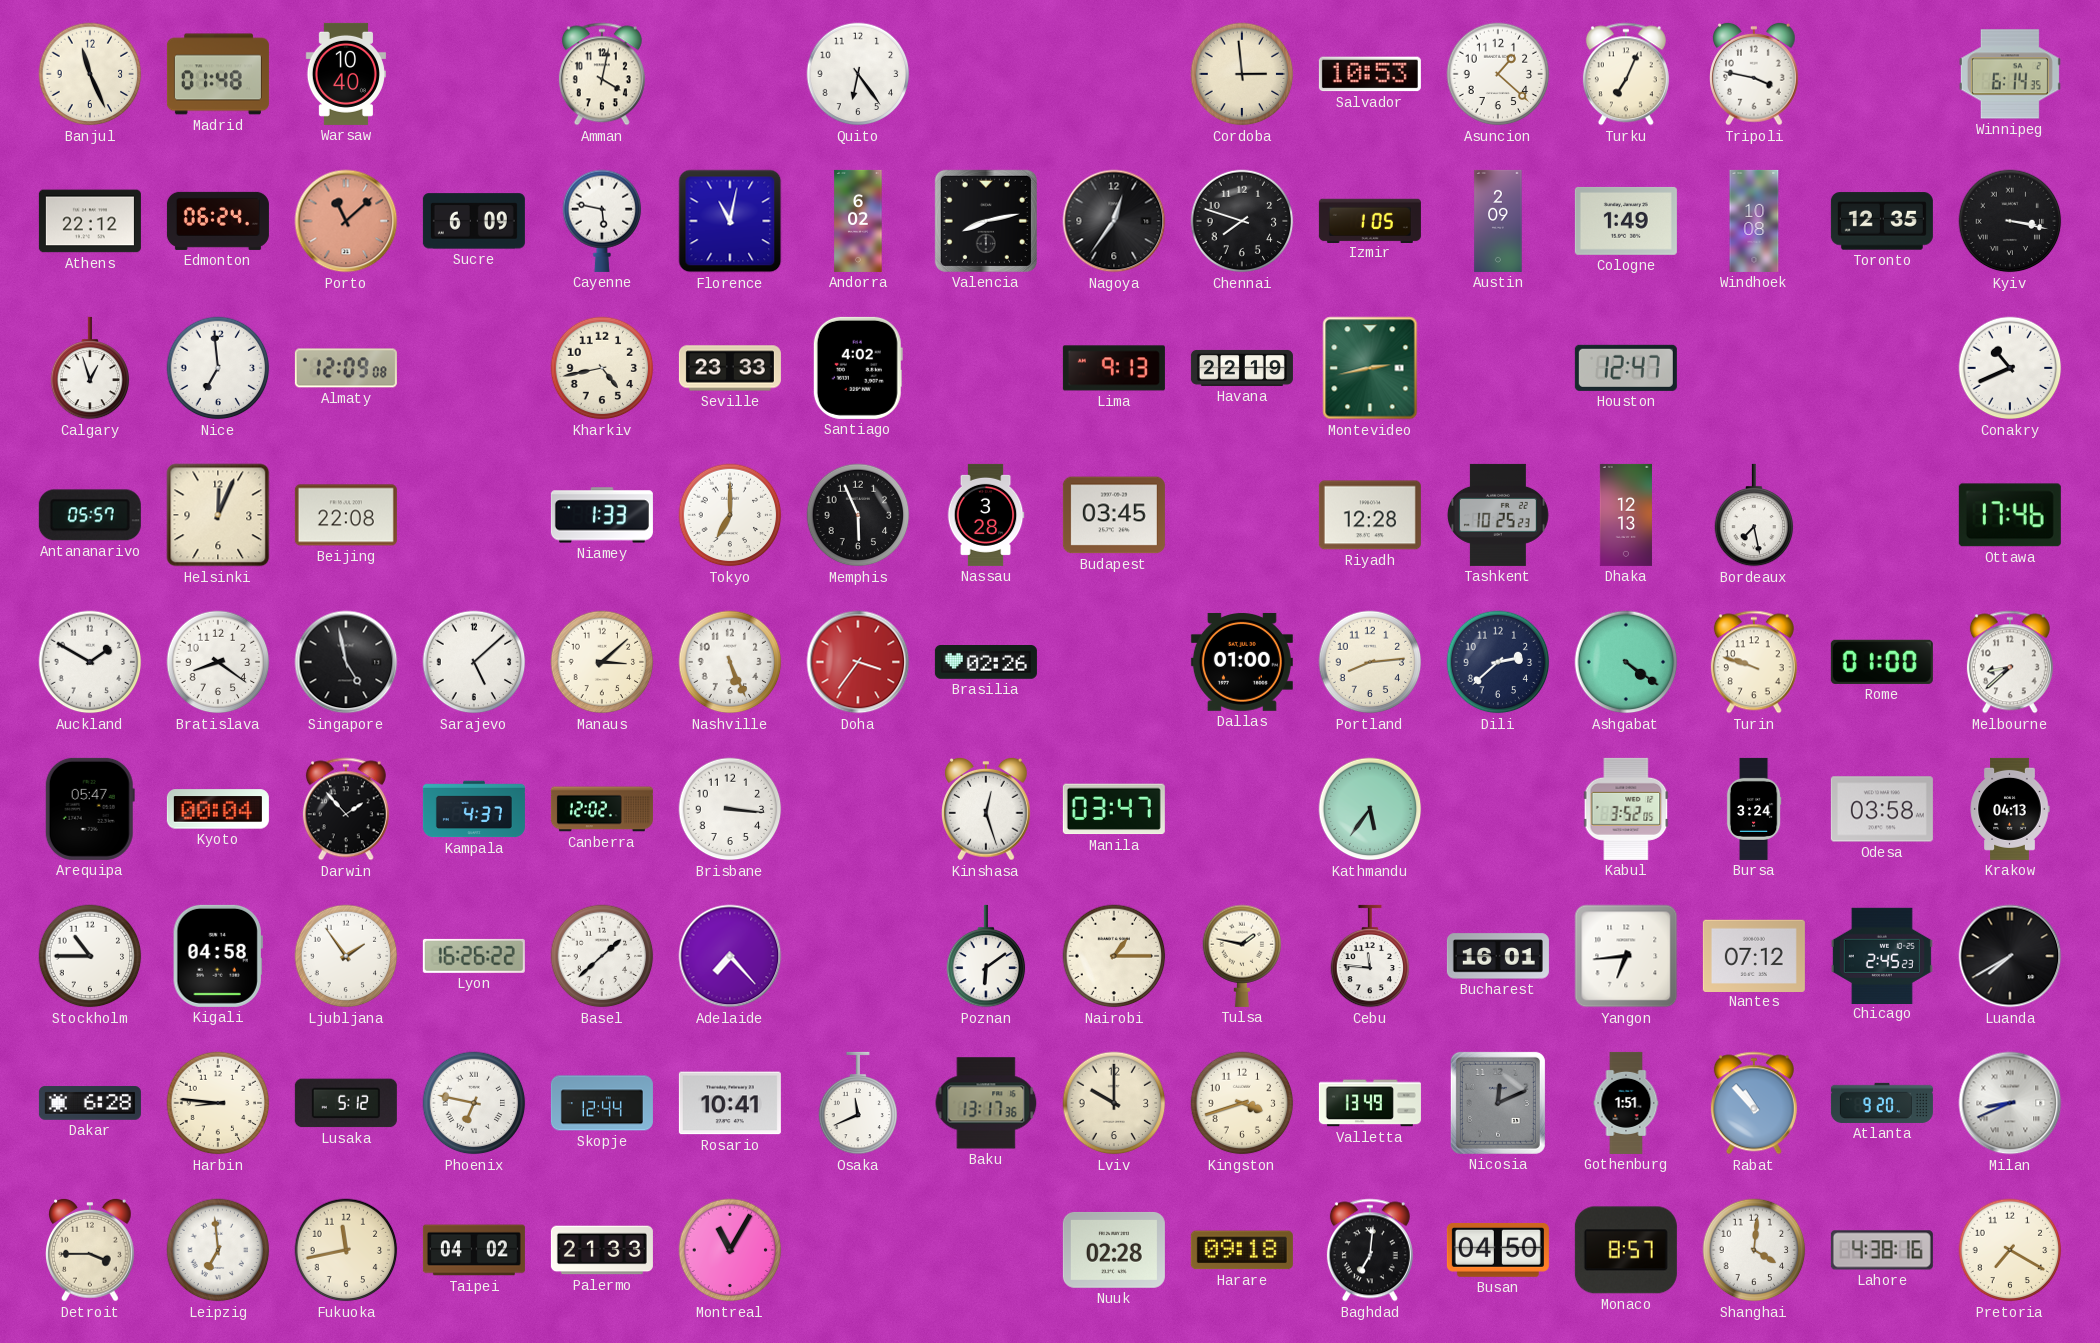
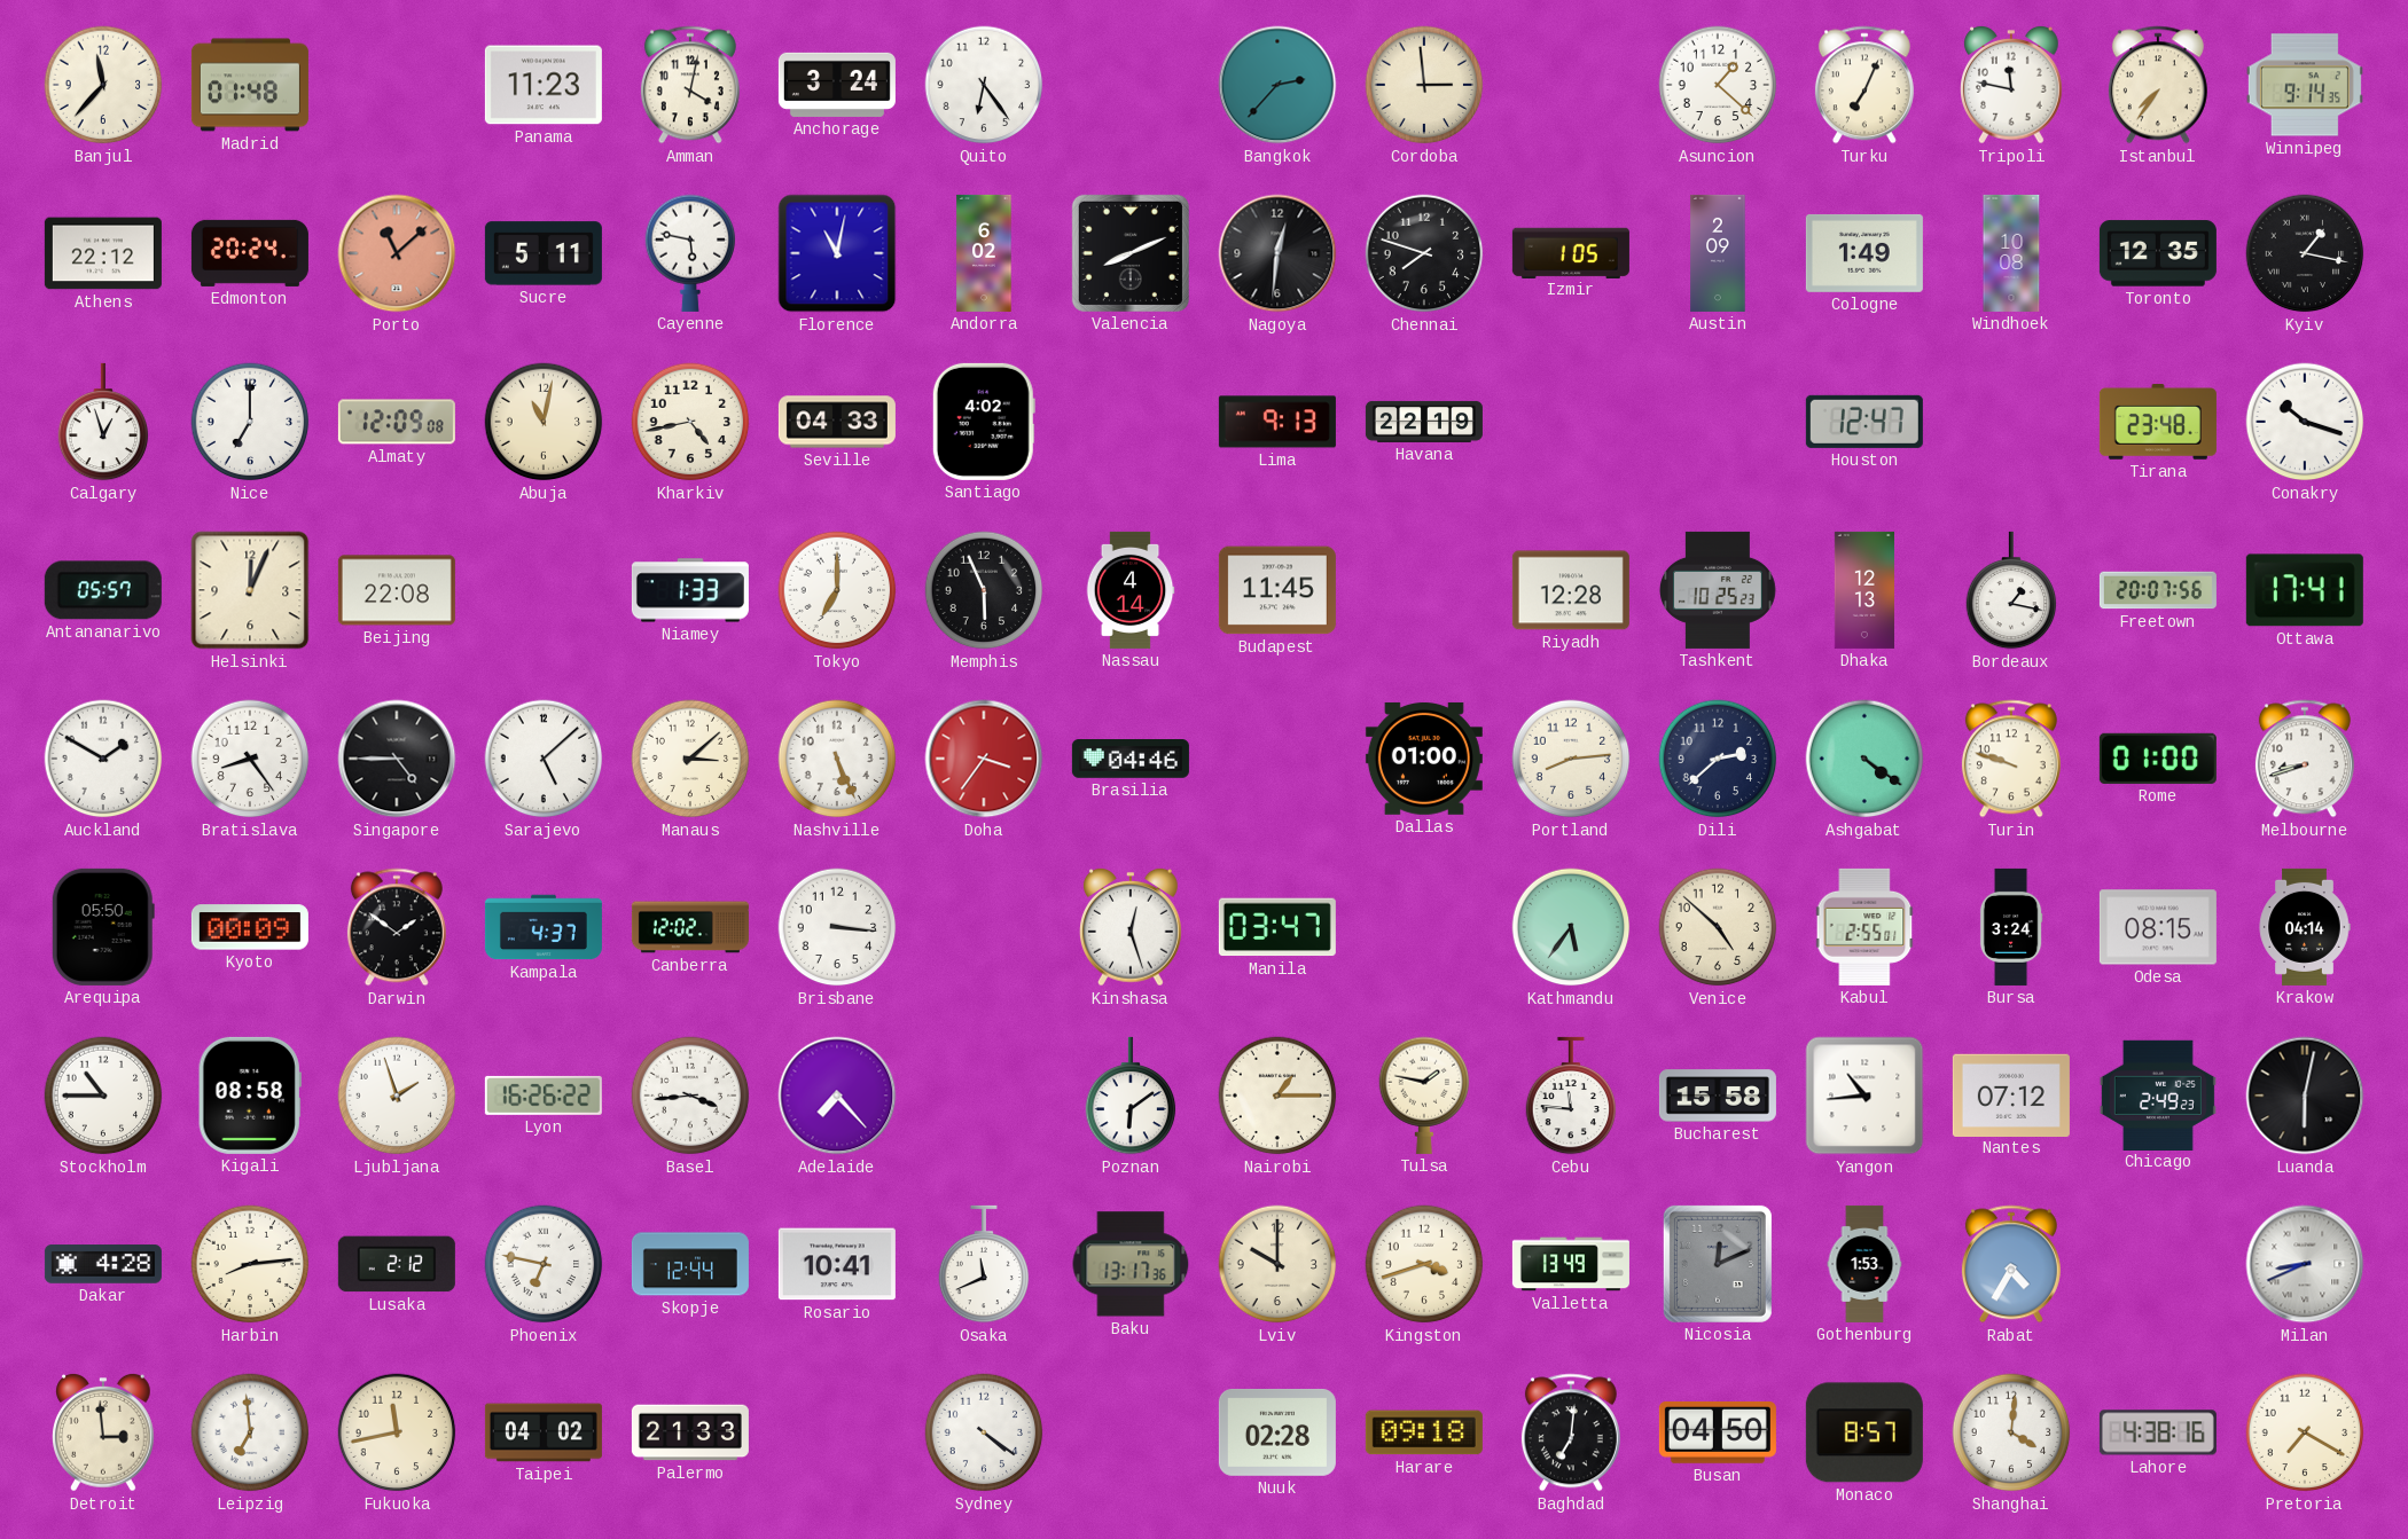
Banjul: 11:26 -> 11:37
Warsaw: 10:40 -> none
Panama: none -> 11:23
Anchorage: none -> 3:24
Bangkok: none -> 2:37
Salvador: 10:53 -> none
Tripoli: 3:47 -> 11:47
Istanbul: none -> 7:36
Winnipeg: 6:14 -> 9:14
Edmonton: 06:24 -> 20:24
Sucre: 6:09 -> 5:11
Valencia: 8:13 -> 8:11
Nagoya: 12:36 -> 12:31
Kyiv: 3:17 -> 1:17
Nice: 6:59 -> 7:00
Abuja: none -> 11:02
Seville: 23:33 -> 04:33
Montevideo: 2:43 -> none
Tirana: none -> 23:48
Conakry: 10:41 -> 10:18
Nassau: 3:28 -> 4:14
Budapest: 03:45 -> 11:45
Bordeaux: 7:28 -> 1:17
Freetown: none -> 20:07
Ottawa: 17:46 -> 17:41
Bratislava: 8:21 -> 8:24
Singapore: 4:58 -> 4:45
Brasilia: 02:26 -> 04:46
Melbourne: 8:38 -> 8:42
Arequipa: 05:47 -> 05:50
Kyoto: 00:04 -> 00:09
Darwin: 1:53 -> 1:51
Venice: none -> 4:52
Kabul: 3:52 -> 2:55
Odesa: 03:58 -> 08:15
Krakow: 04:13 -> 04:14
Kigali: 04:58 -> 08:58
Ljubljana: 1:54 -> 1:57
Basel: 1:38 -> 3:44
Bucharest: 16:01 -> 15:58
Yangon: 6:44 -> 10:44
Chicago: 2:45 -> 2:49
Luanda: 7:40 -> 6:02
Dakar: 6:28 -> 4:28
Harbin: 8:46 -> 8:14
Lusaka: 5:12 -> 2:12
Gothenburg: 1:51 -> 1:53
Rabat: 10:53 -> 4:35
Atlanta: 9:20 -> none
Detroit: 3:45 -> 2:59
Montreal: 11:05 -> none
Sydney: none -> 4:21
